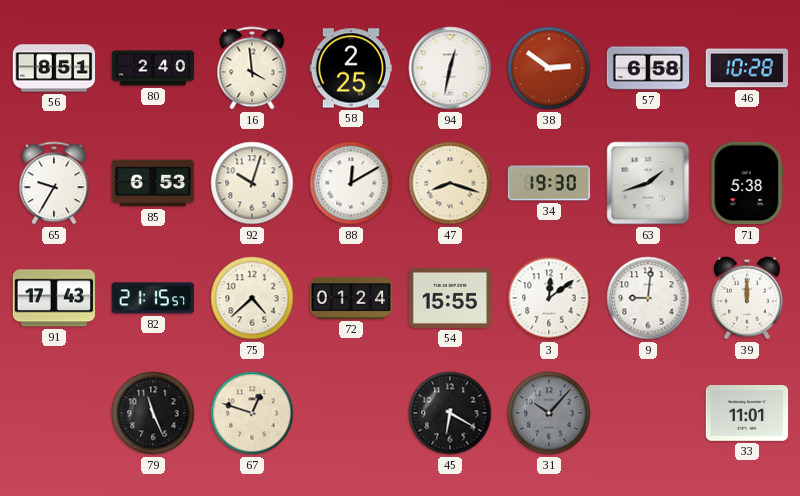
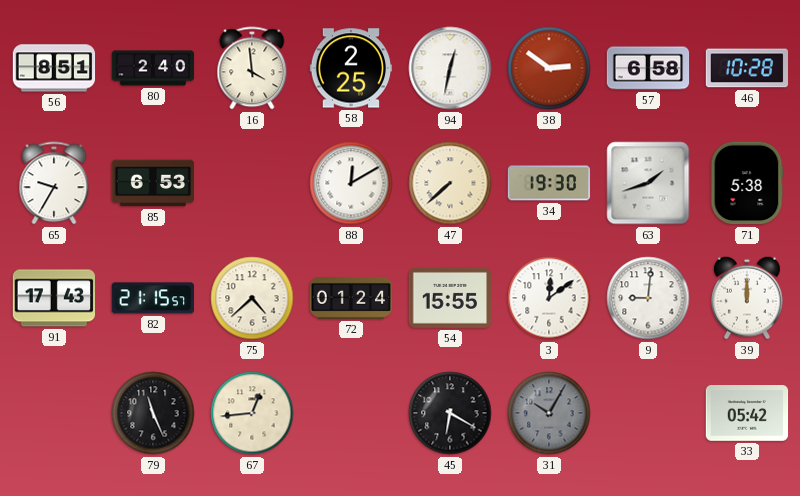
92: 10:03 -> none
47: 8:18 -> 7:38
67: 12:48 -> 12:44
31: 10:07 -> 10:05
33: 11:01 -> 05:42
